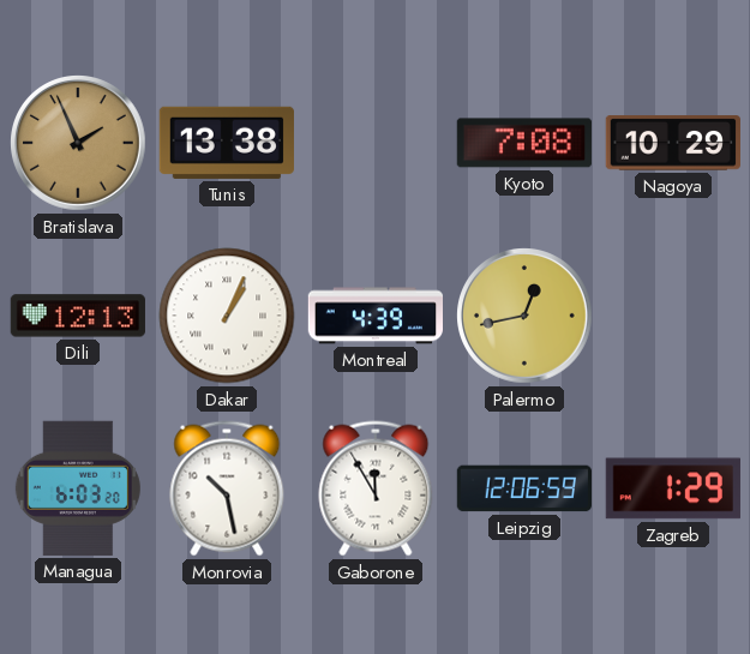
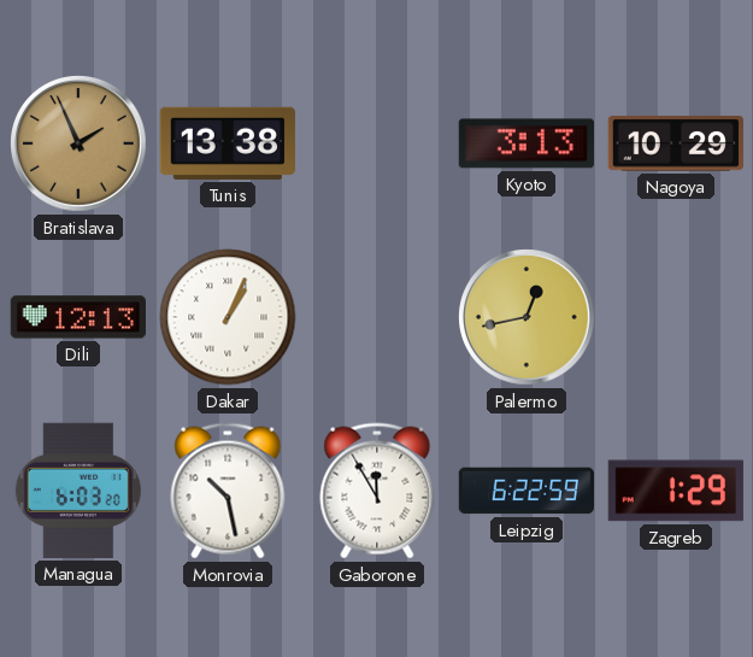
Kyoto: 7:08 -> 3:13
Montreal: 4:39 -> none
Leipzig: 12:06 -> 6:22
